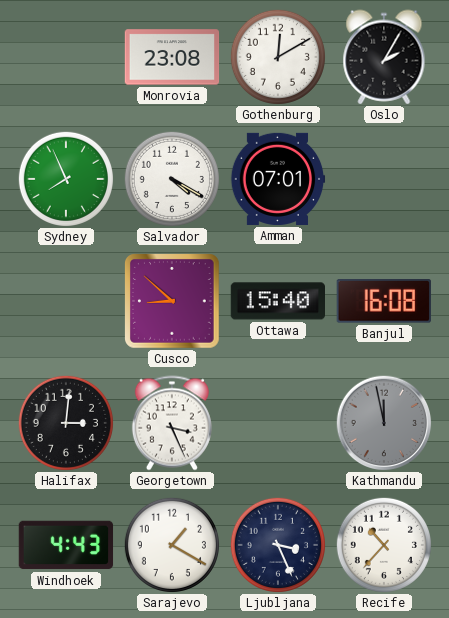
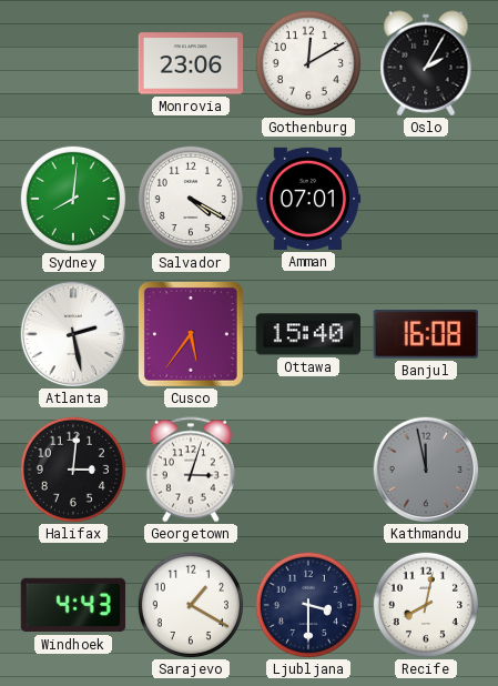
Monrovia: 23:08 -> 23:06
Sydney: 7:56 -> 8:01
Atlanta: none -> 2:28
Cusco: 8:52 -> 5:36
Georgetown: 3:26 -> 3:03
Ljubljana: 3:26 -> 3:30
Recife: 10:37 -> 8:02
